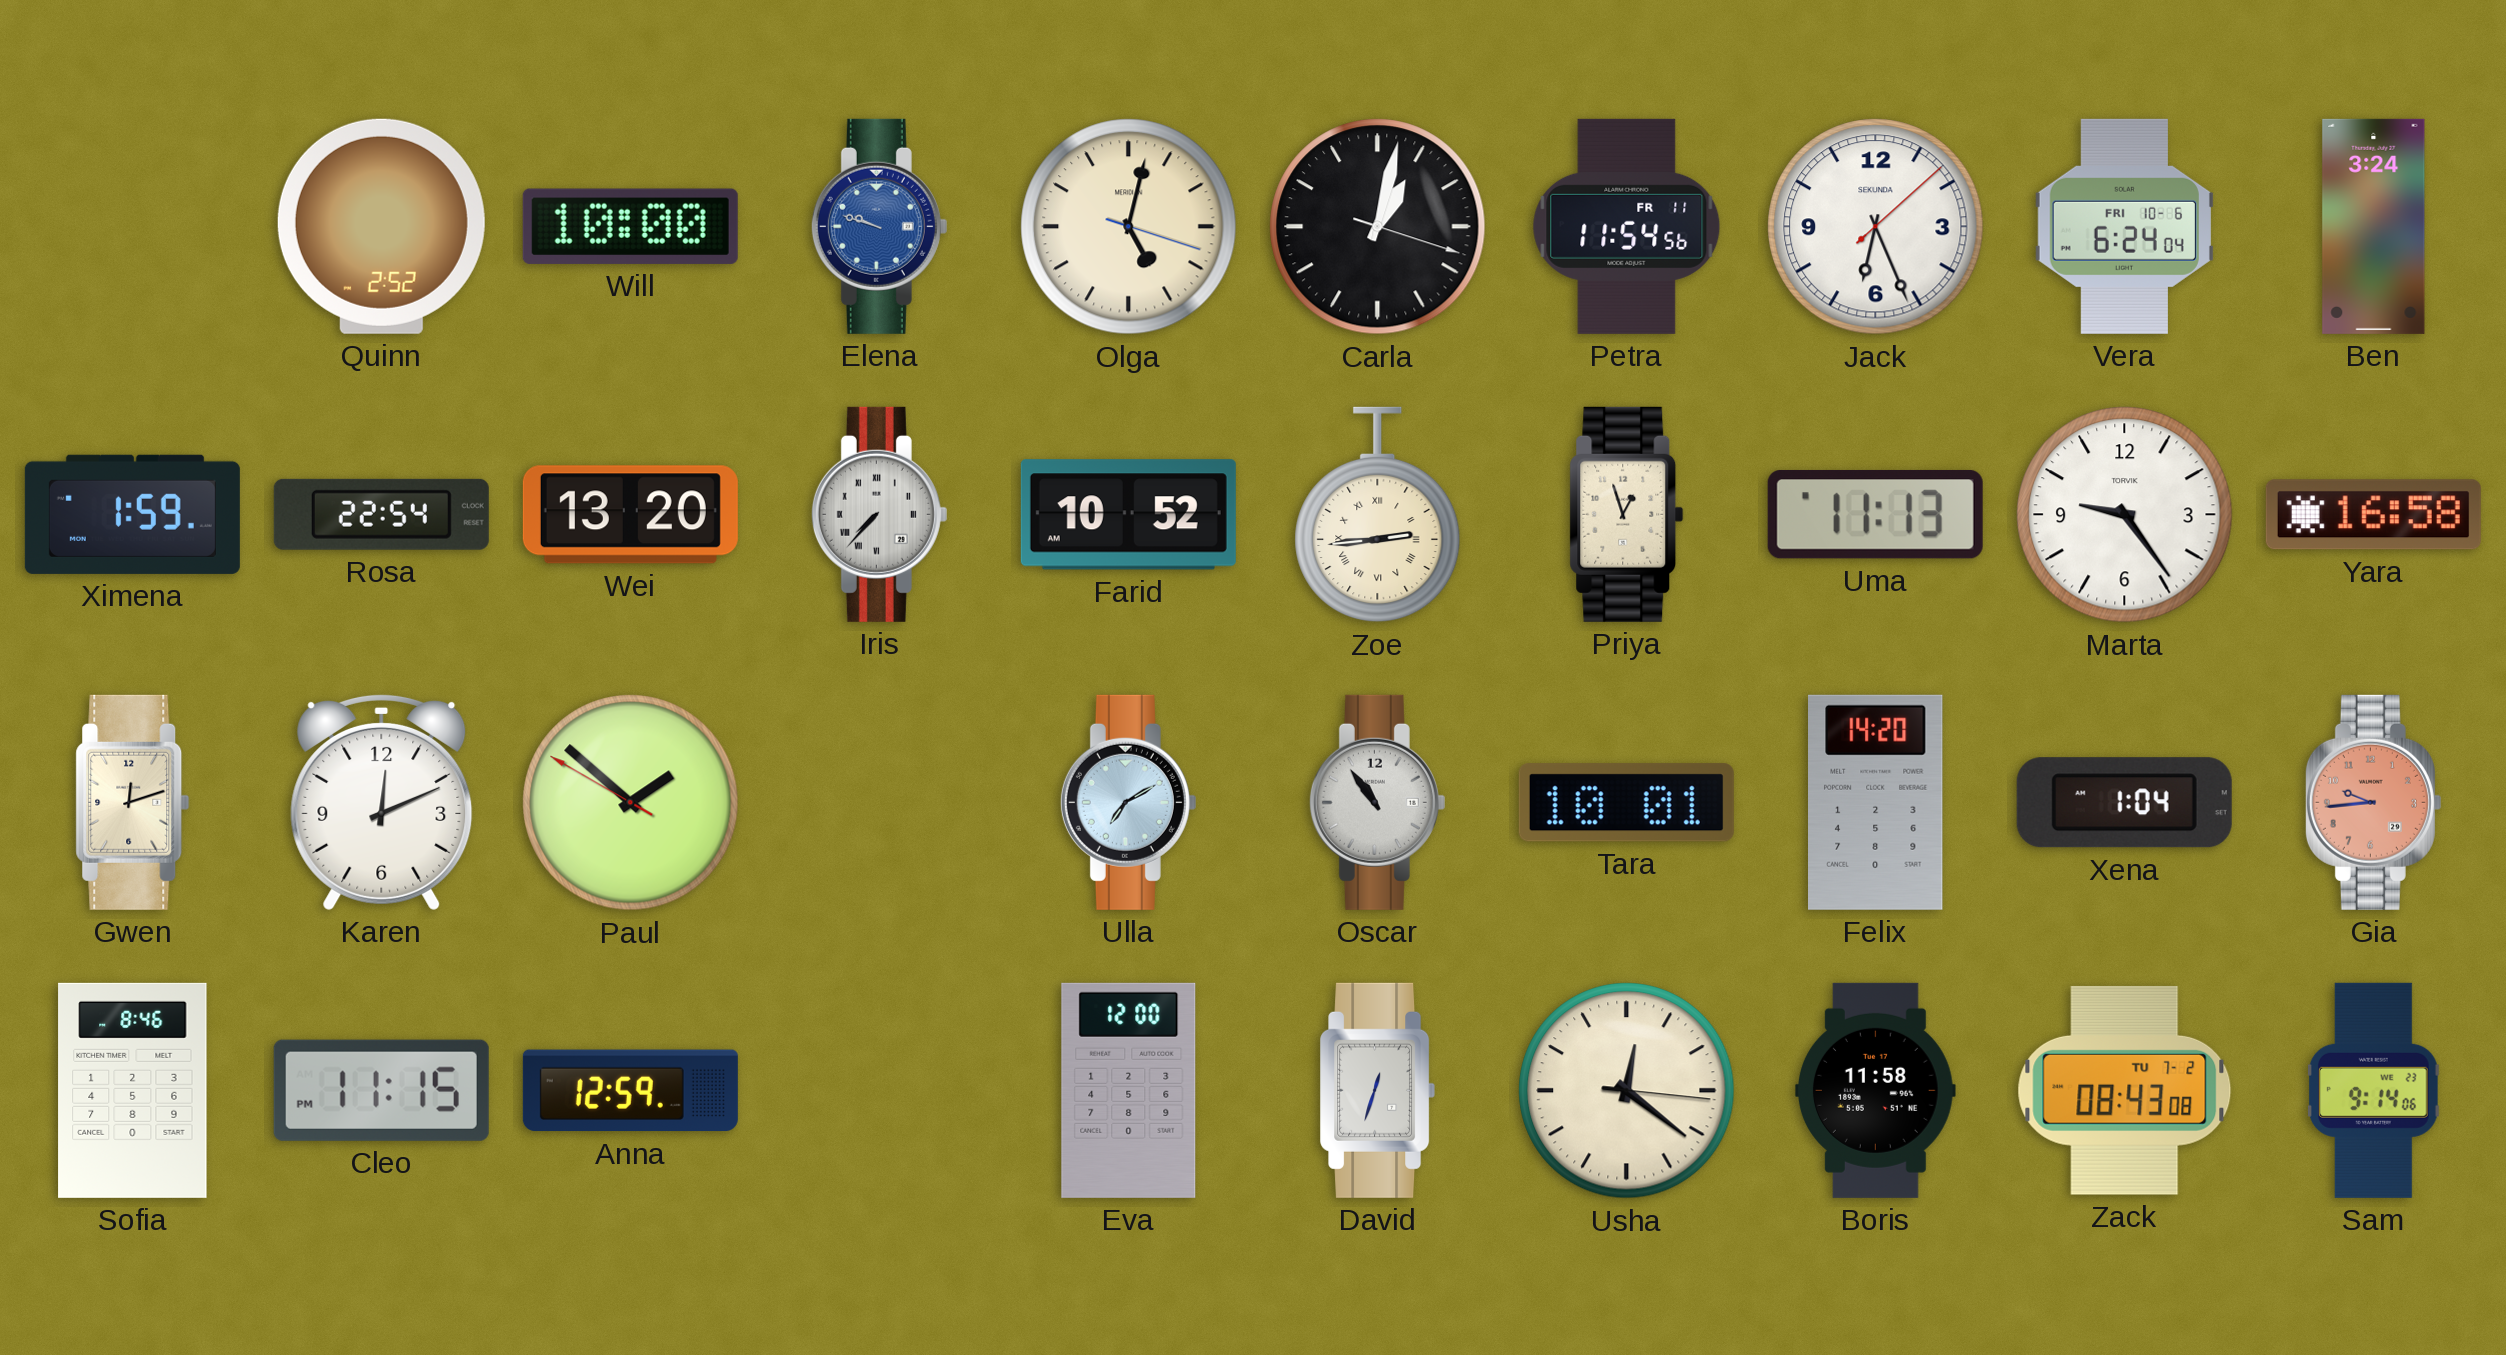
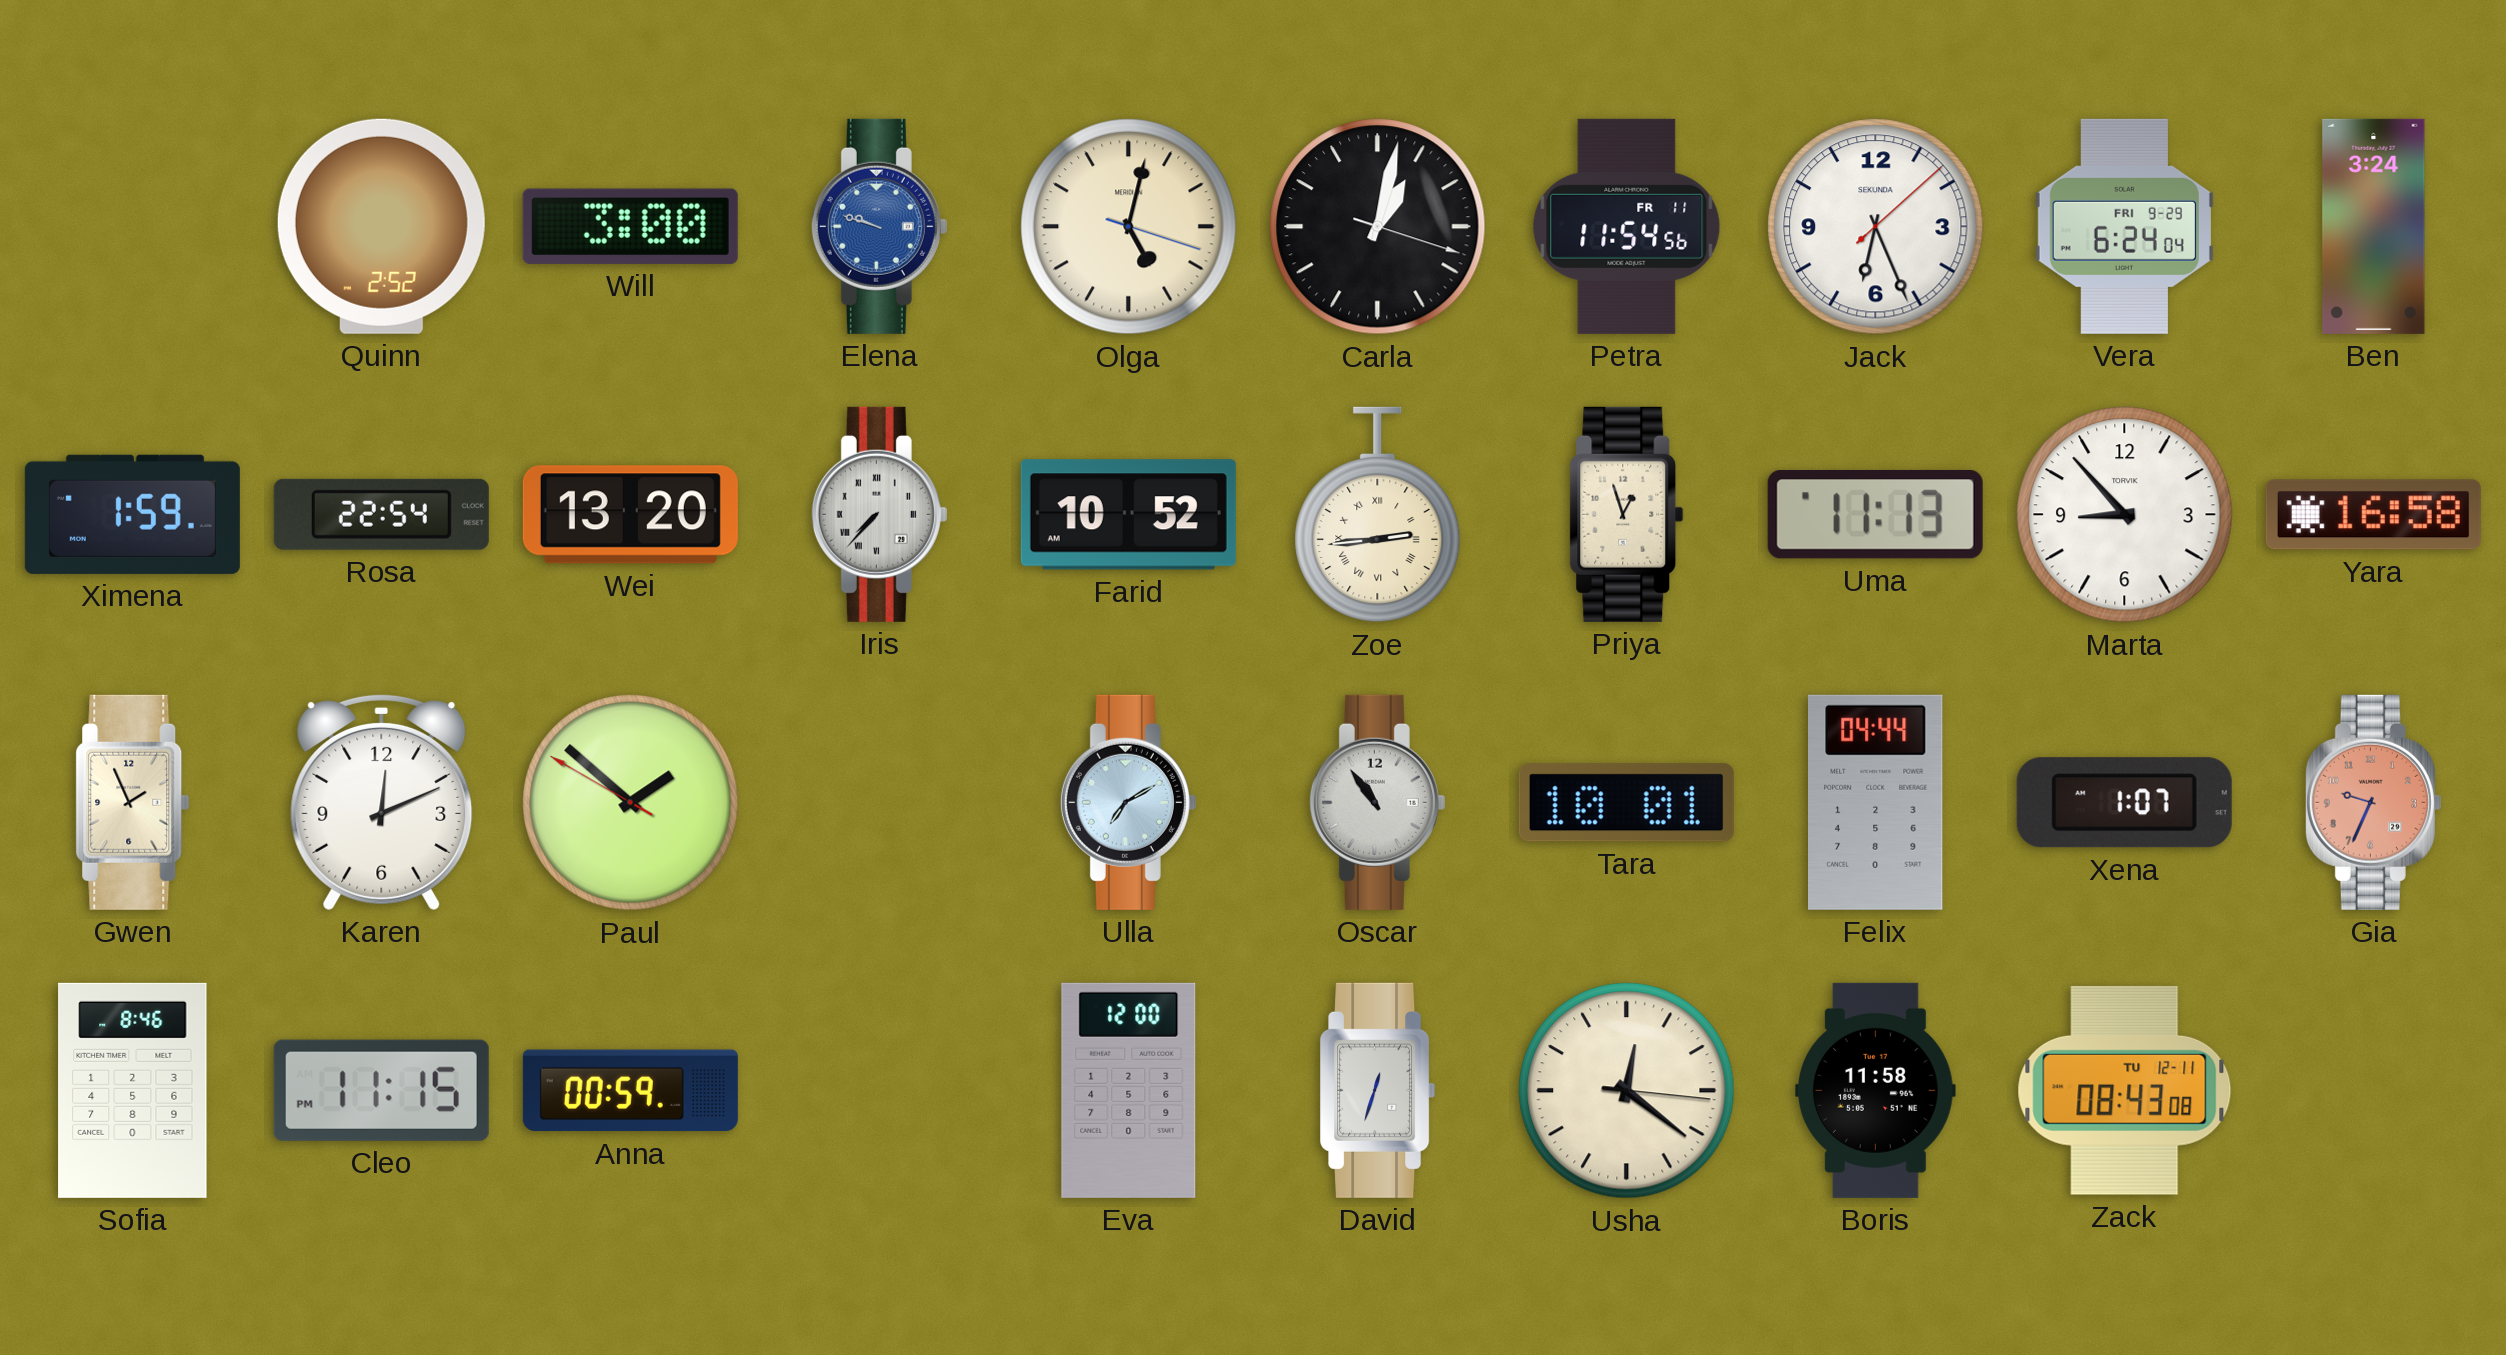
Will: 10:00 -> 3:00
Vera date: FRI 10-6 -> FRI 9-29
Marta: 9:24 -> 8:53
Gwen: 12:12 -> 1:56
Felix: 14:20 -> 04:44
Xena: 1:04 -> 1:07
Gia: 9:44 -> 9:34
Anna: 12:59 -> 00:59
Zack date: TU 7-2 -> TU 12-11
Sam: 9:14 -> none
